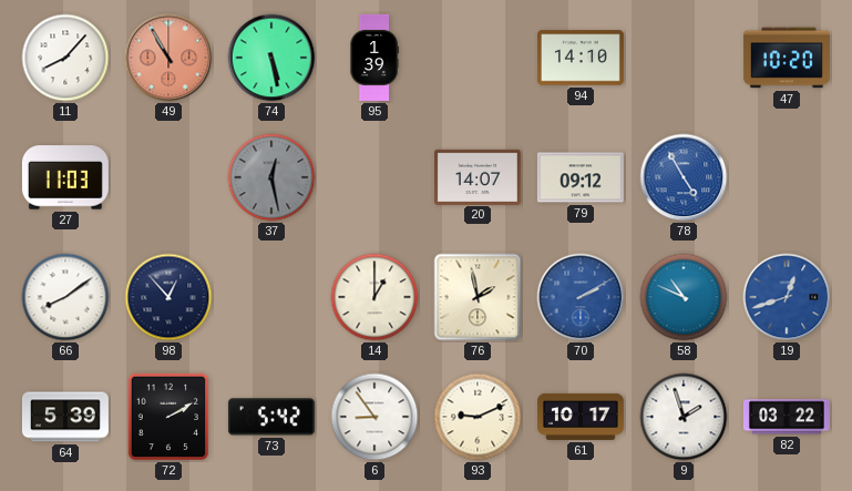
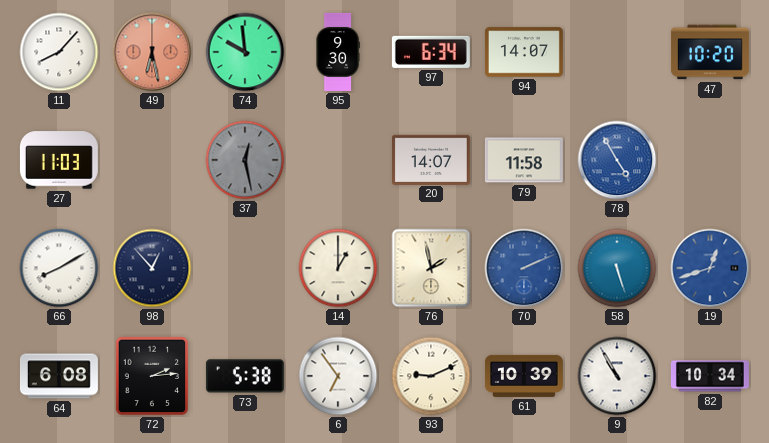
49: 10:55 -> 6:28
74: 5:28 -> 9:59
95: 1:39 -> 9:30
97: none -> 6:34
94: 14:10 -> 14:07
79: 09:12 -> 11:58
66: 8:09 -> 8:10
70: 2:10 -> 2:11
58: 10:49 -> 5:27
64: 5:39 -> 6:08
72: 2:10 -> 2:14
73: 5:42 -> 5:38
6: 8:54 -> 6:54
61: 10:17 -> 10:39
9: 1:57 -> 10:55
82: 03:22 -> 10:34
